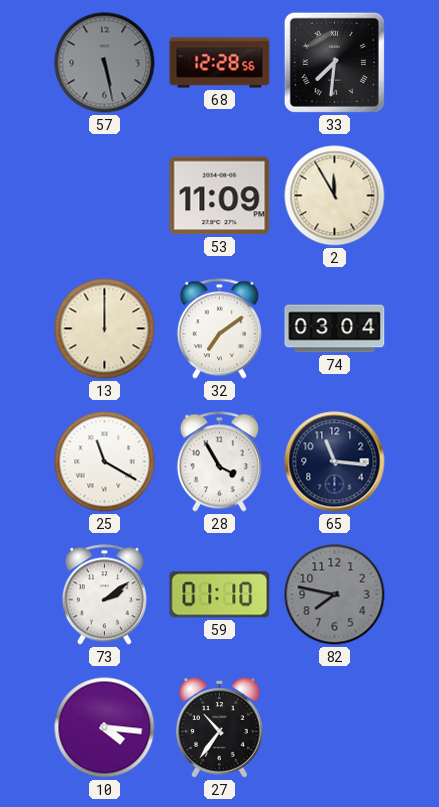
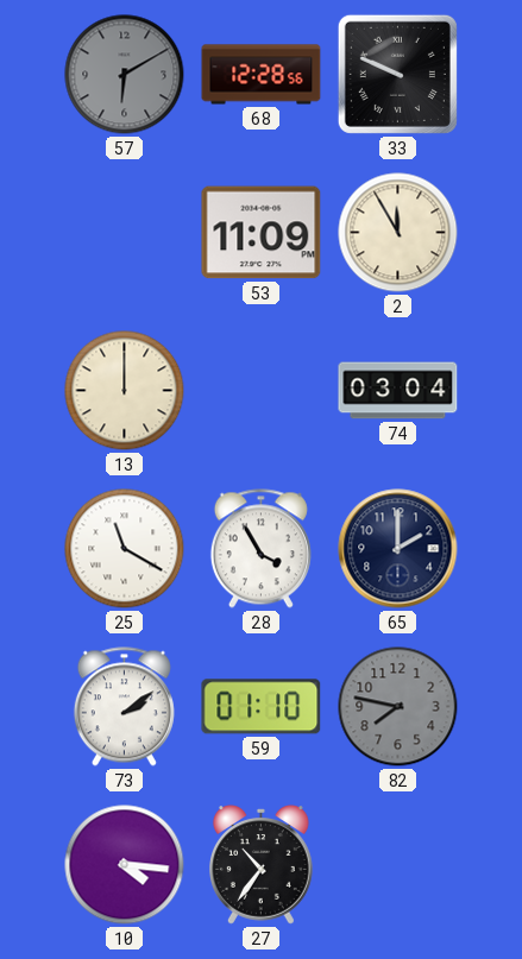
57: 5:28 -> 6:10
33: 7:31 -> 9:49
32: 7:09 -> none
65: 11:16 -> 2:00
